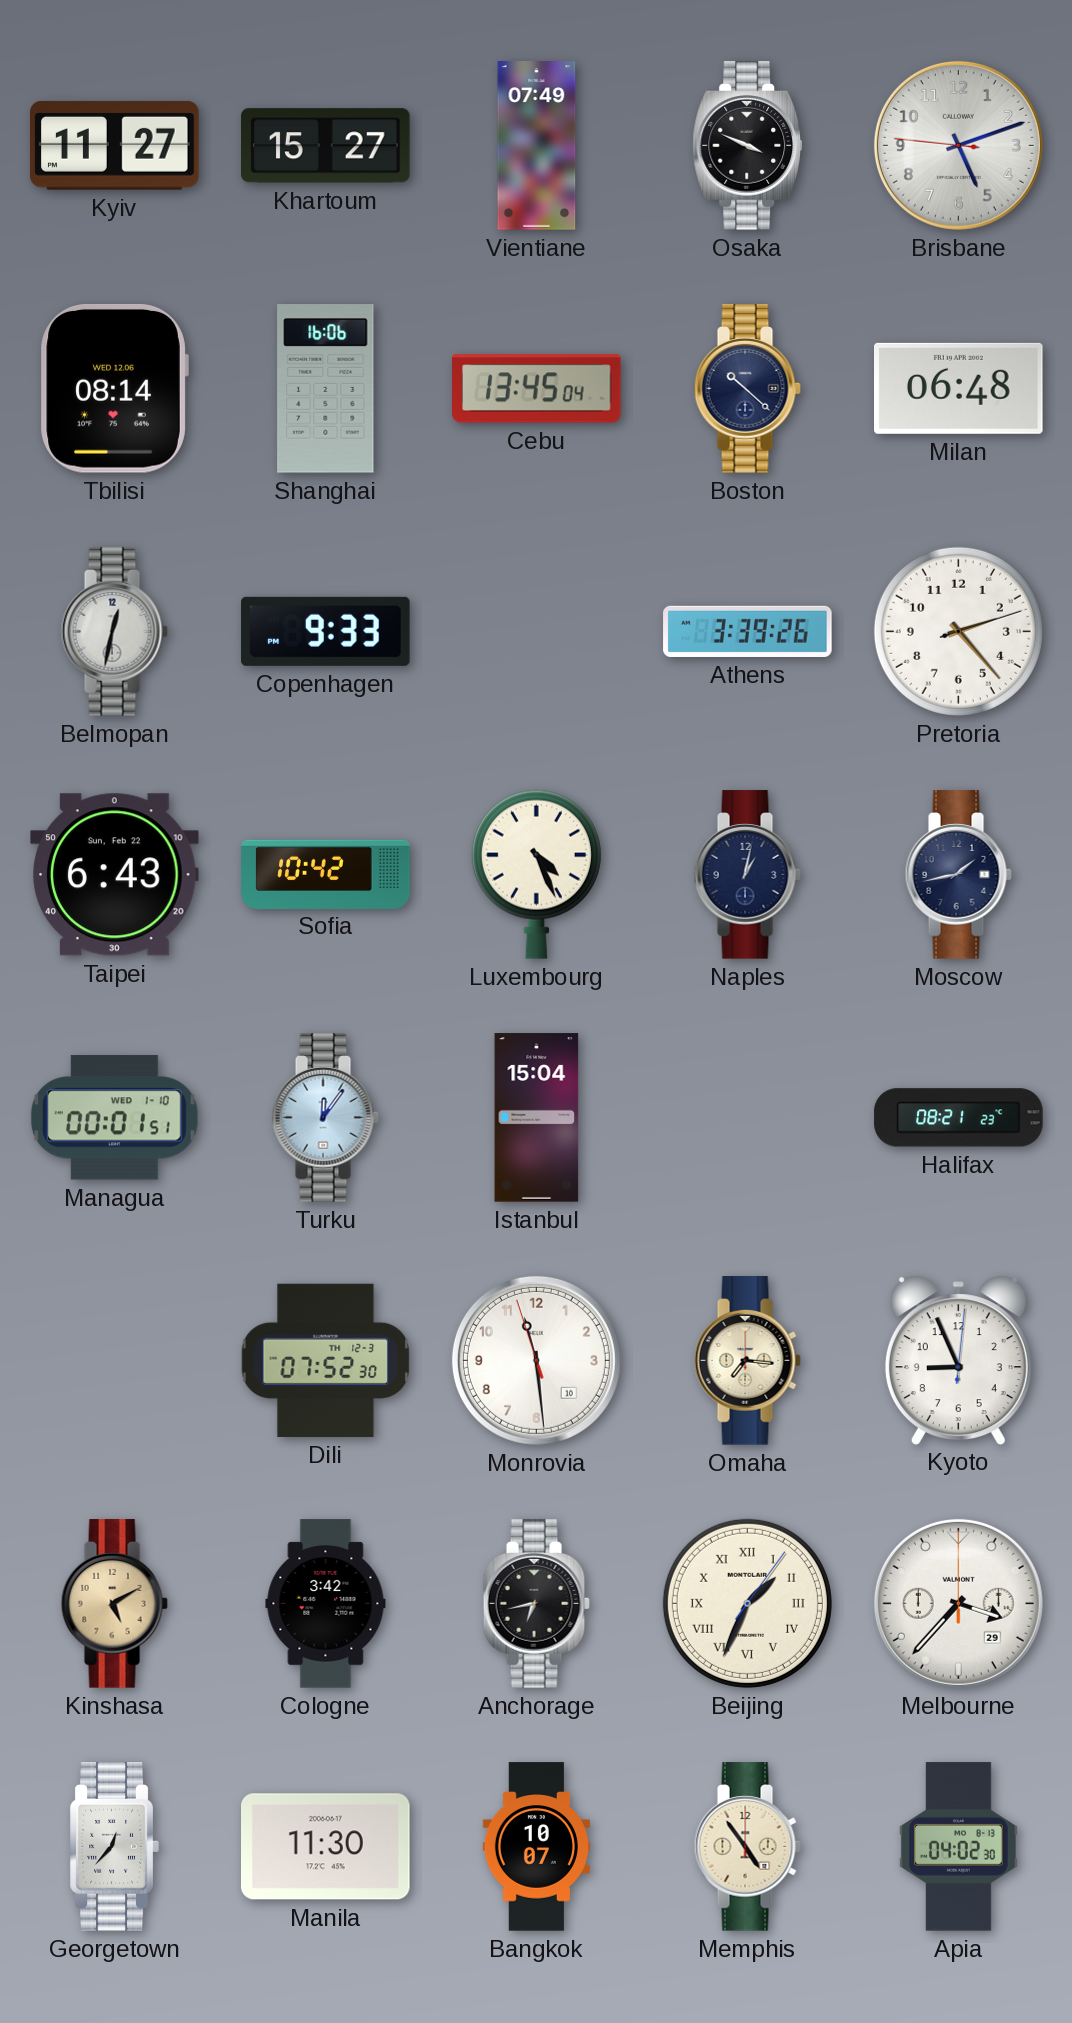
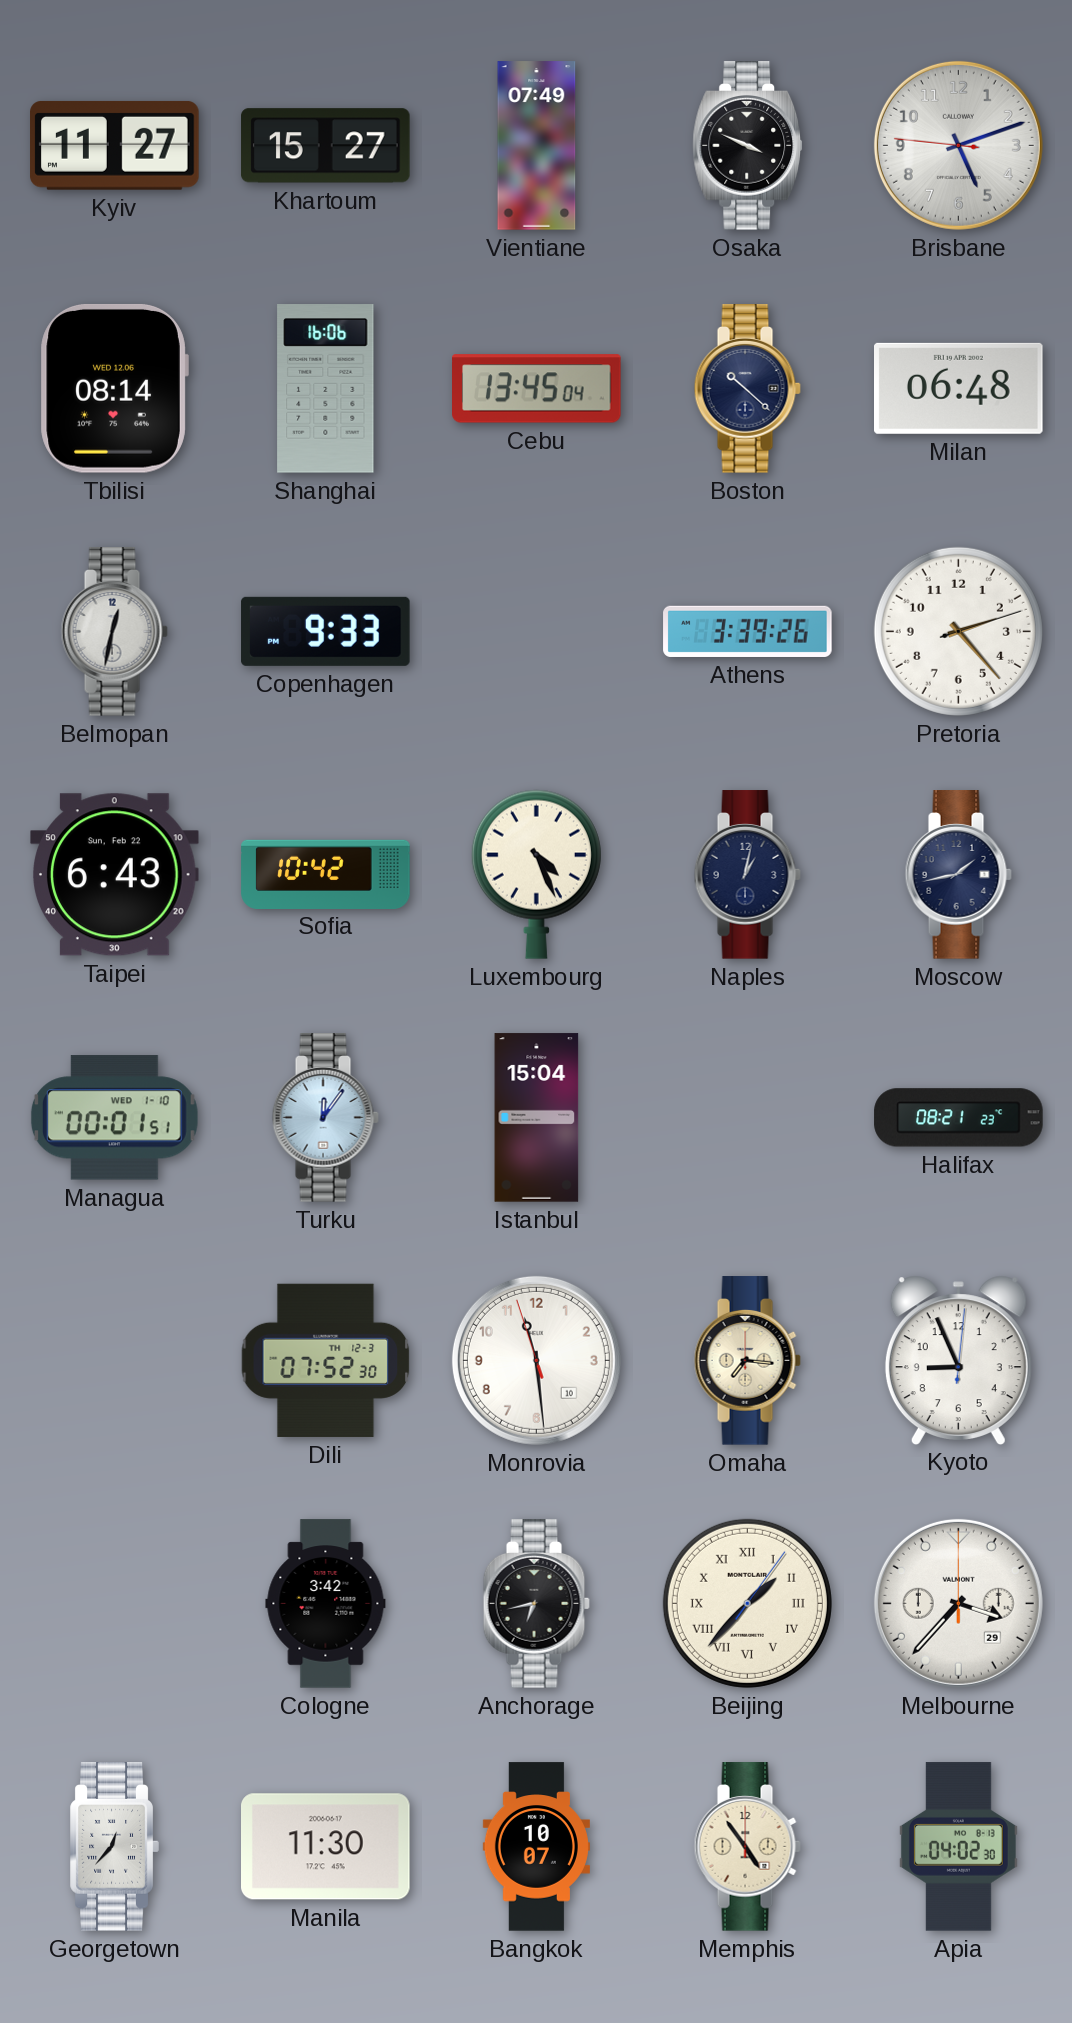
Kinshasa: 5:10 -> none
Beijing: 1:34 -> 1:37
